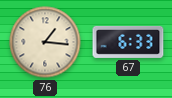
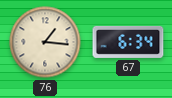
67: 6:33 -> 6:34
